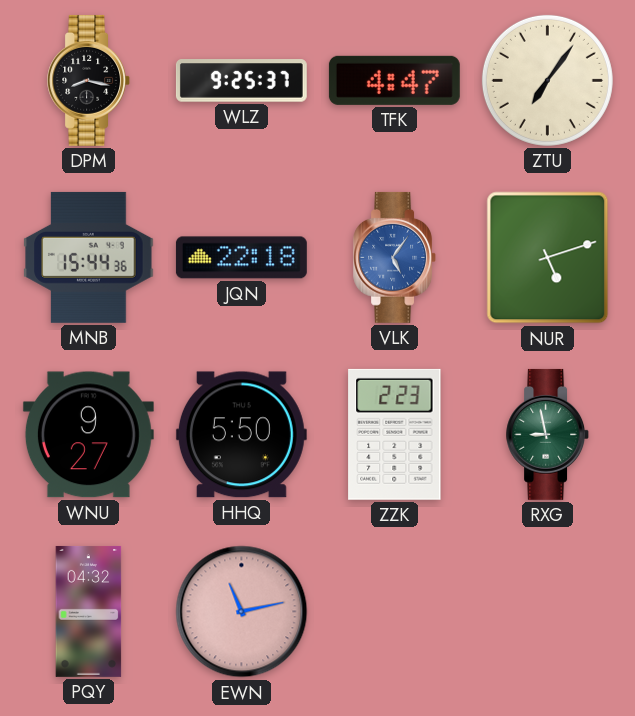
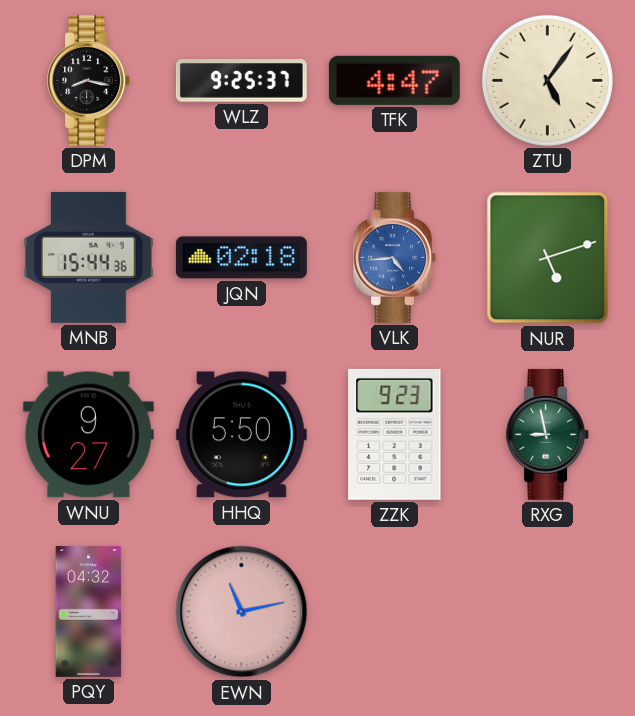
ZTU: 7:06 -> 5:06
JQN: 22:18 -> 02:18
VLK: 5:06 -> 4:44
ZZK: 2:23 -> 9:23
